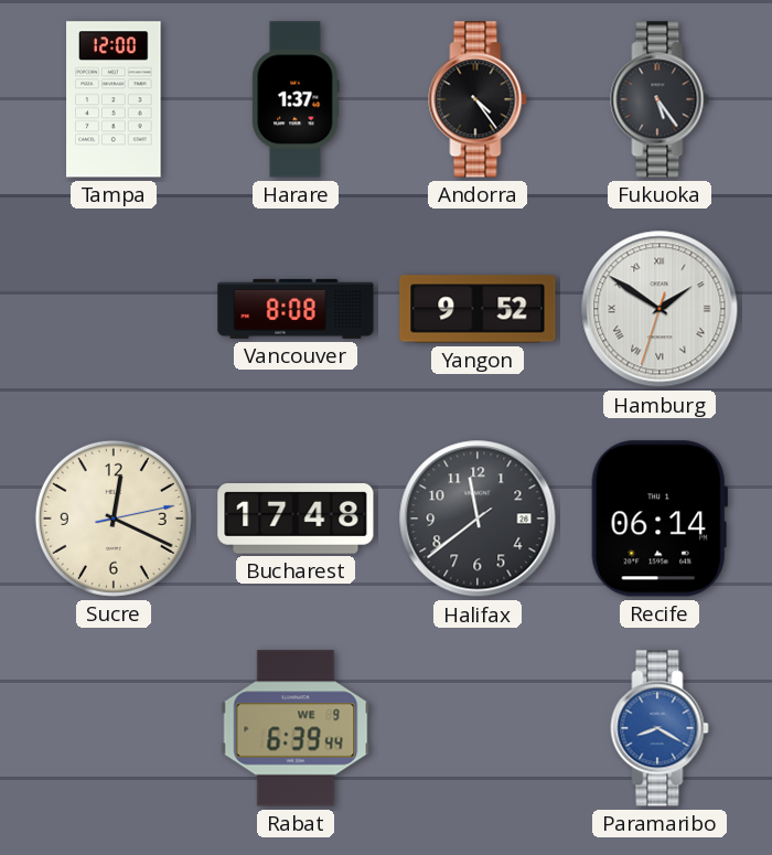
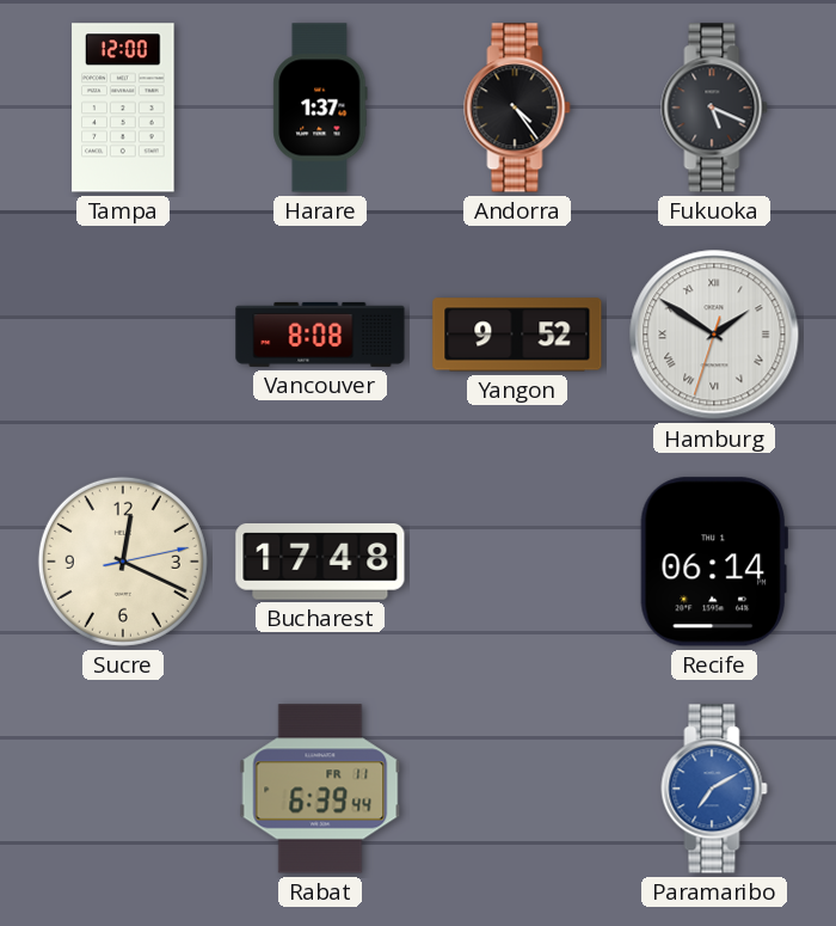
Fukuoka: 5:24 -> 5:19
Halifax: 11:38 -> none
Rabat date: WE 9 -> FR 11
Paramaribo: 8:20 -> 7:10
